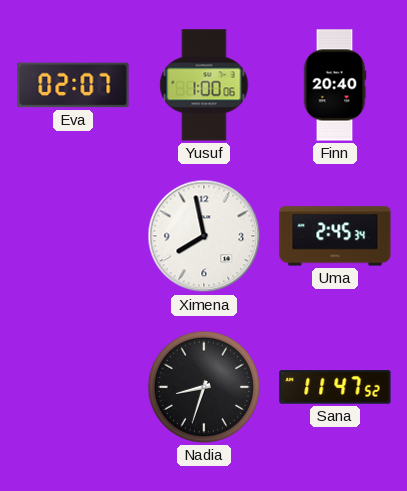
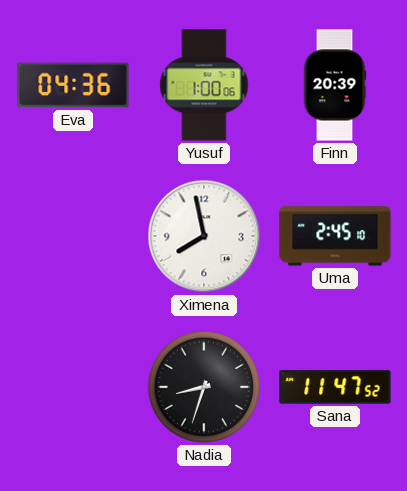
Eva: 02:07 -> 04:36
Finn: 20:40 -> 20:39
Uma: 2:45:34 -> 2:45:10
